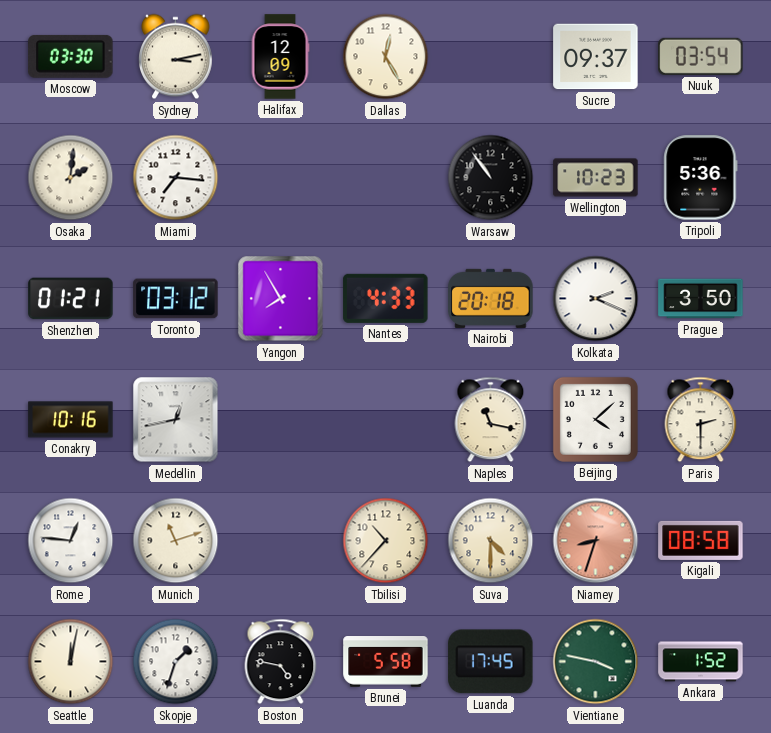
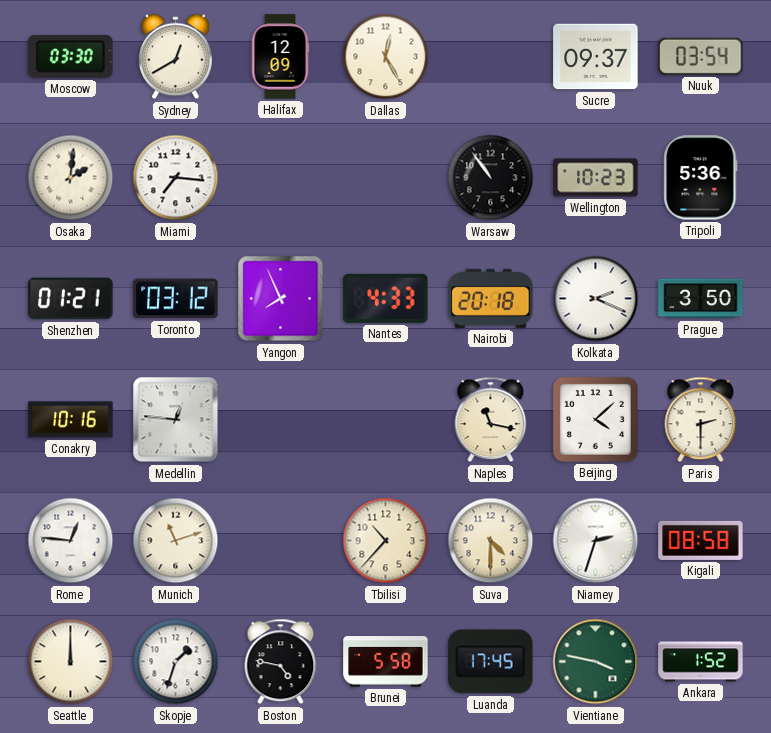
Sydney: 3:13 -> 12:40
Yangon: 7:55 -> 7:56
Medellin: 12:43 -> 12:46
Niamey: 8:33 -> 2:33
Niamey dial: salmon -> white
Seattle: 12:02 -> 12:00
